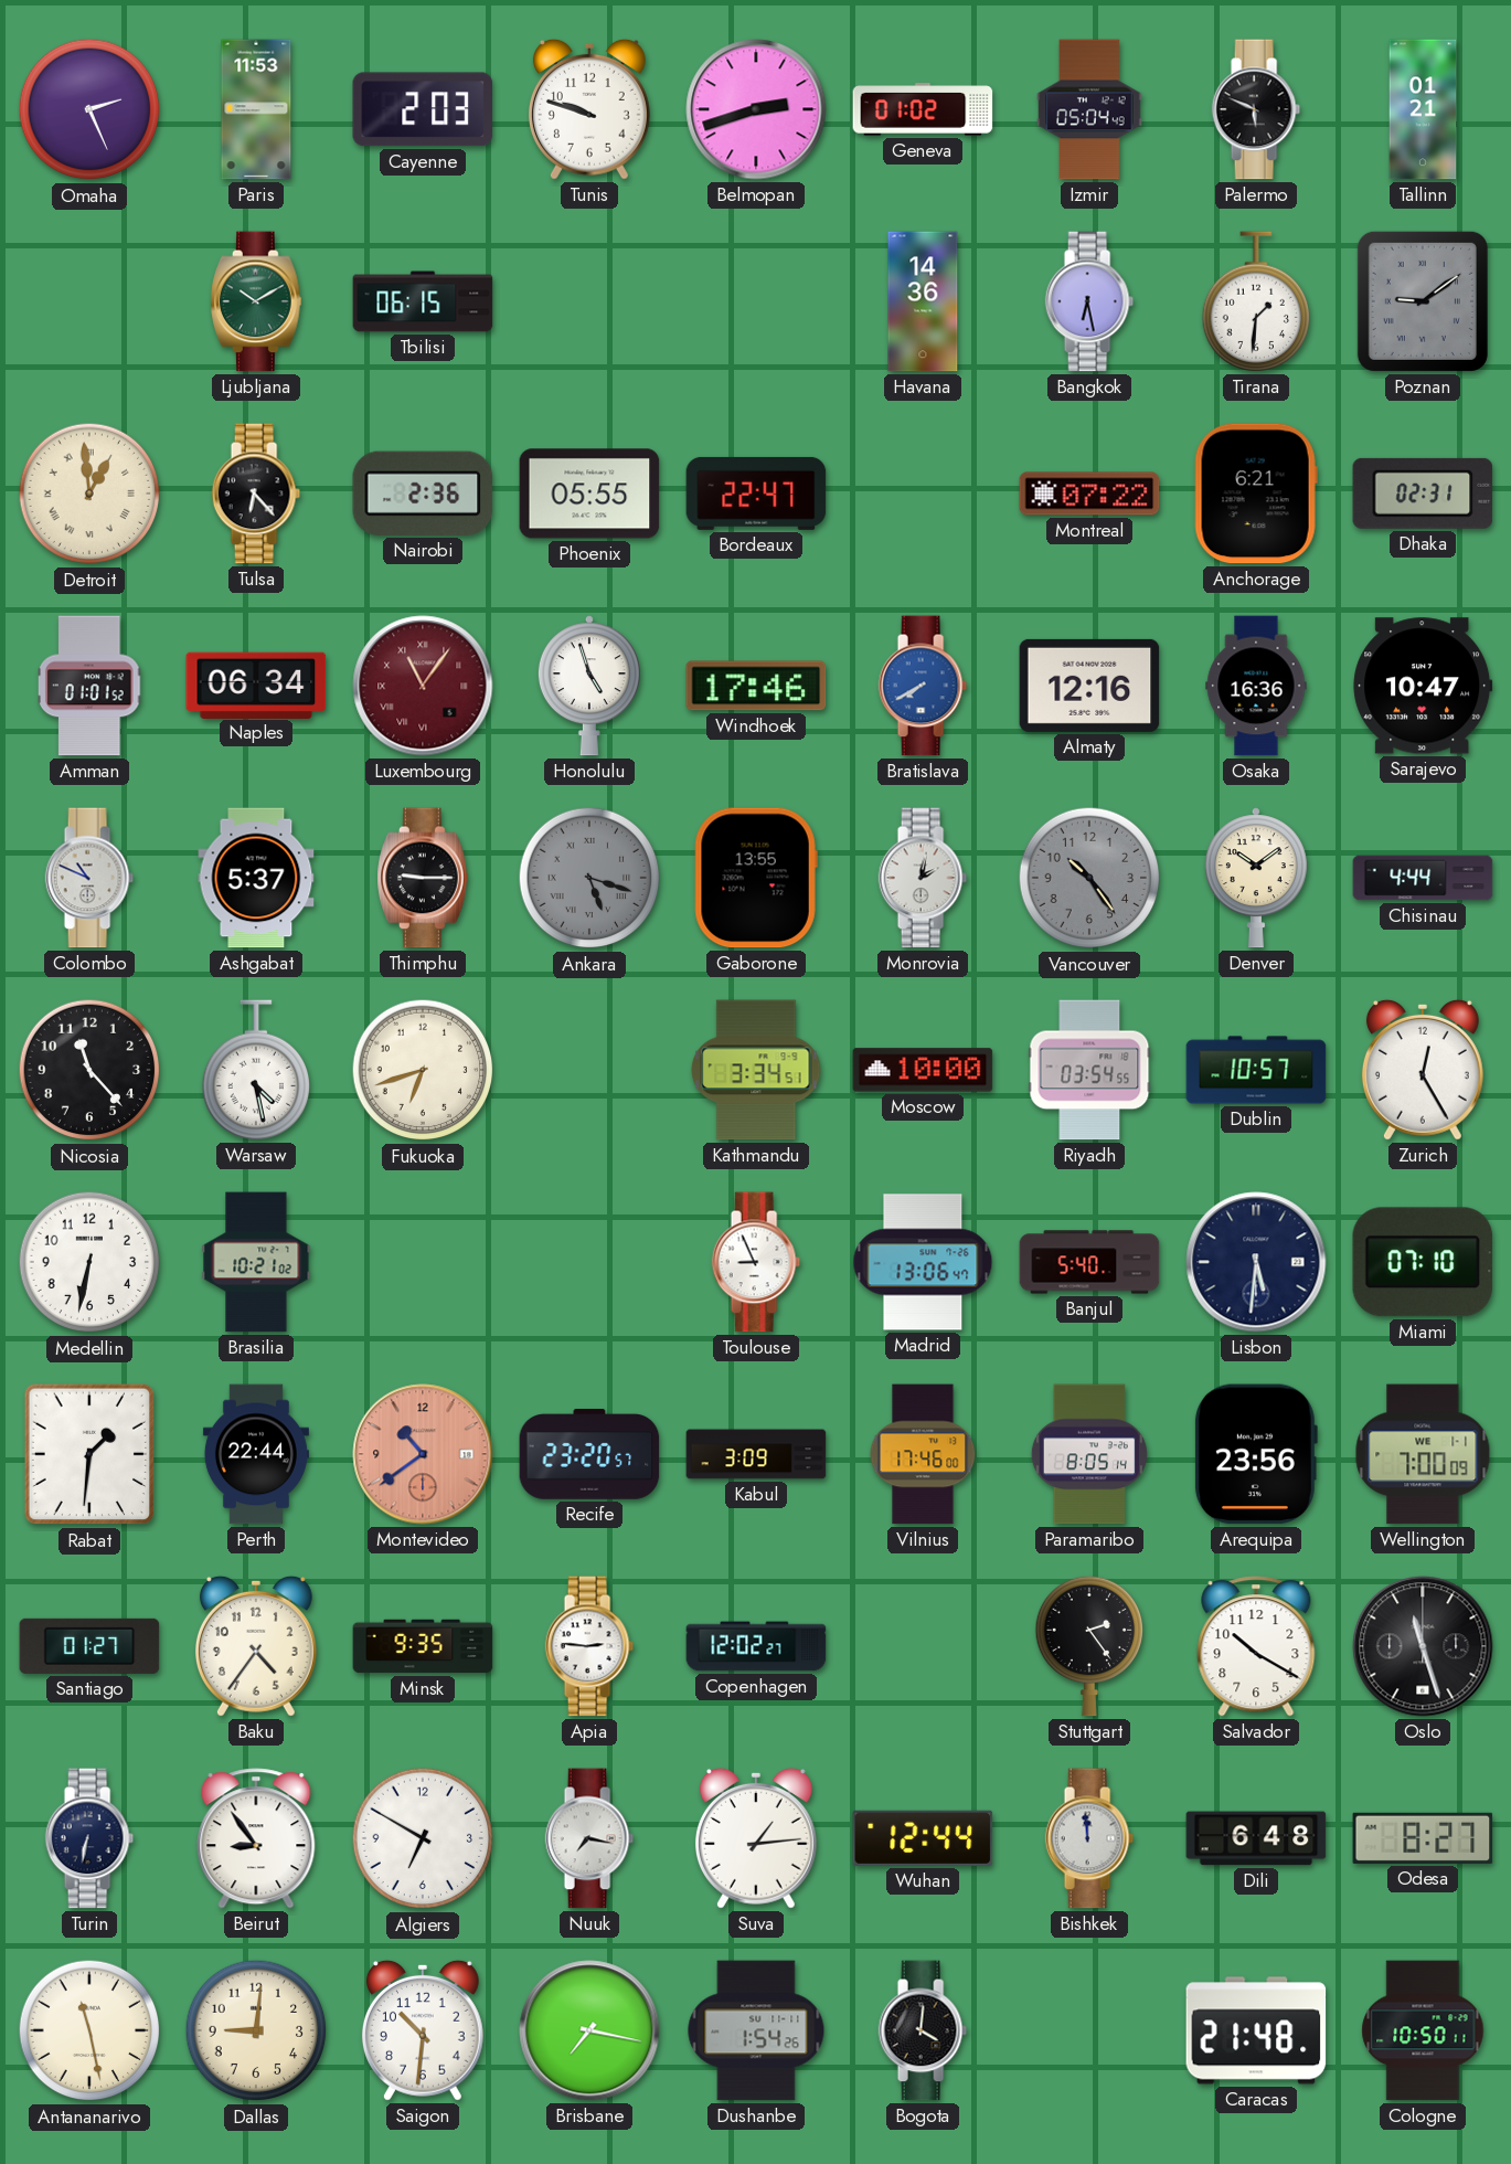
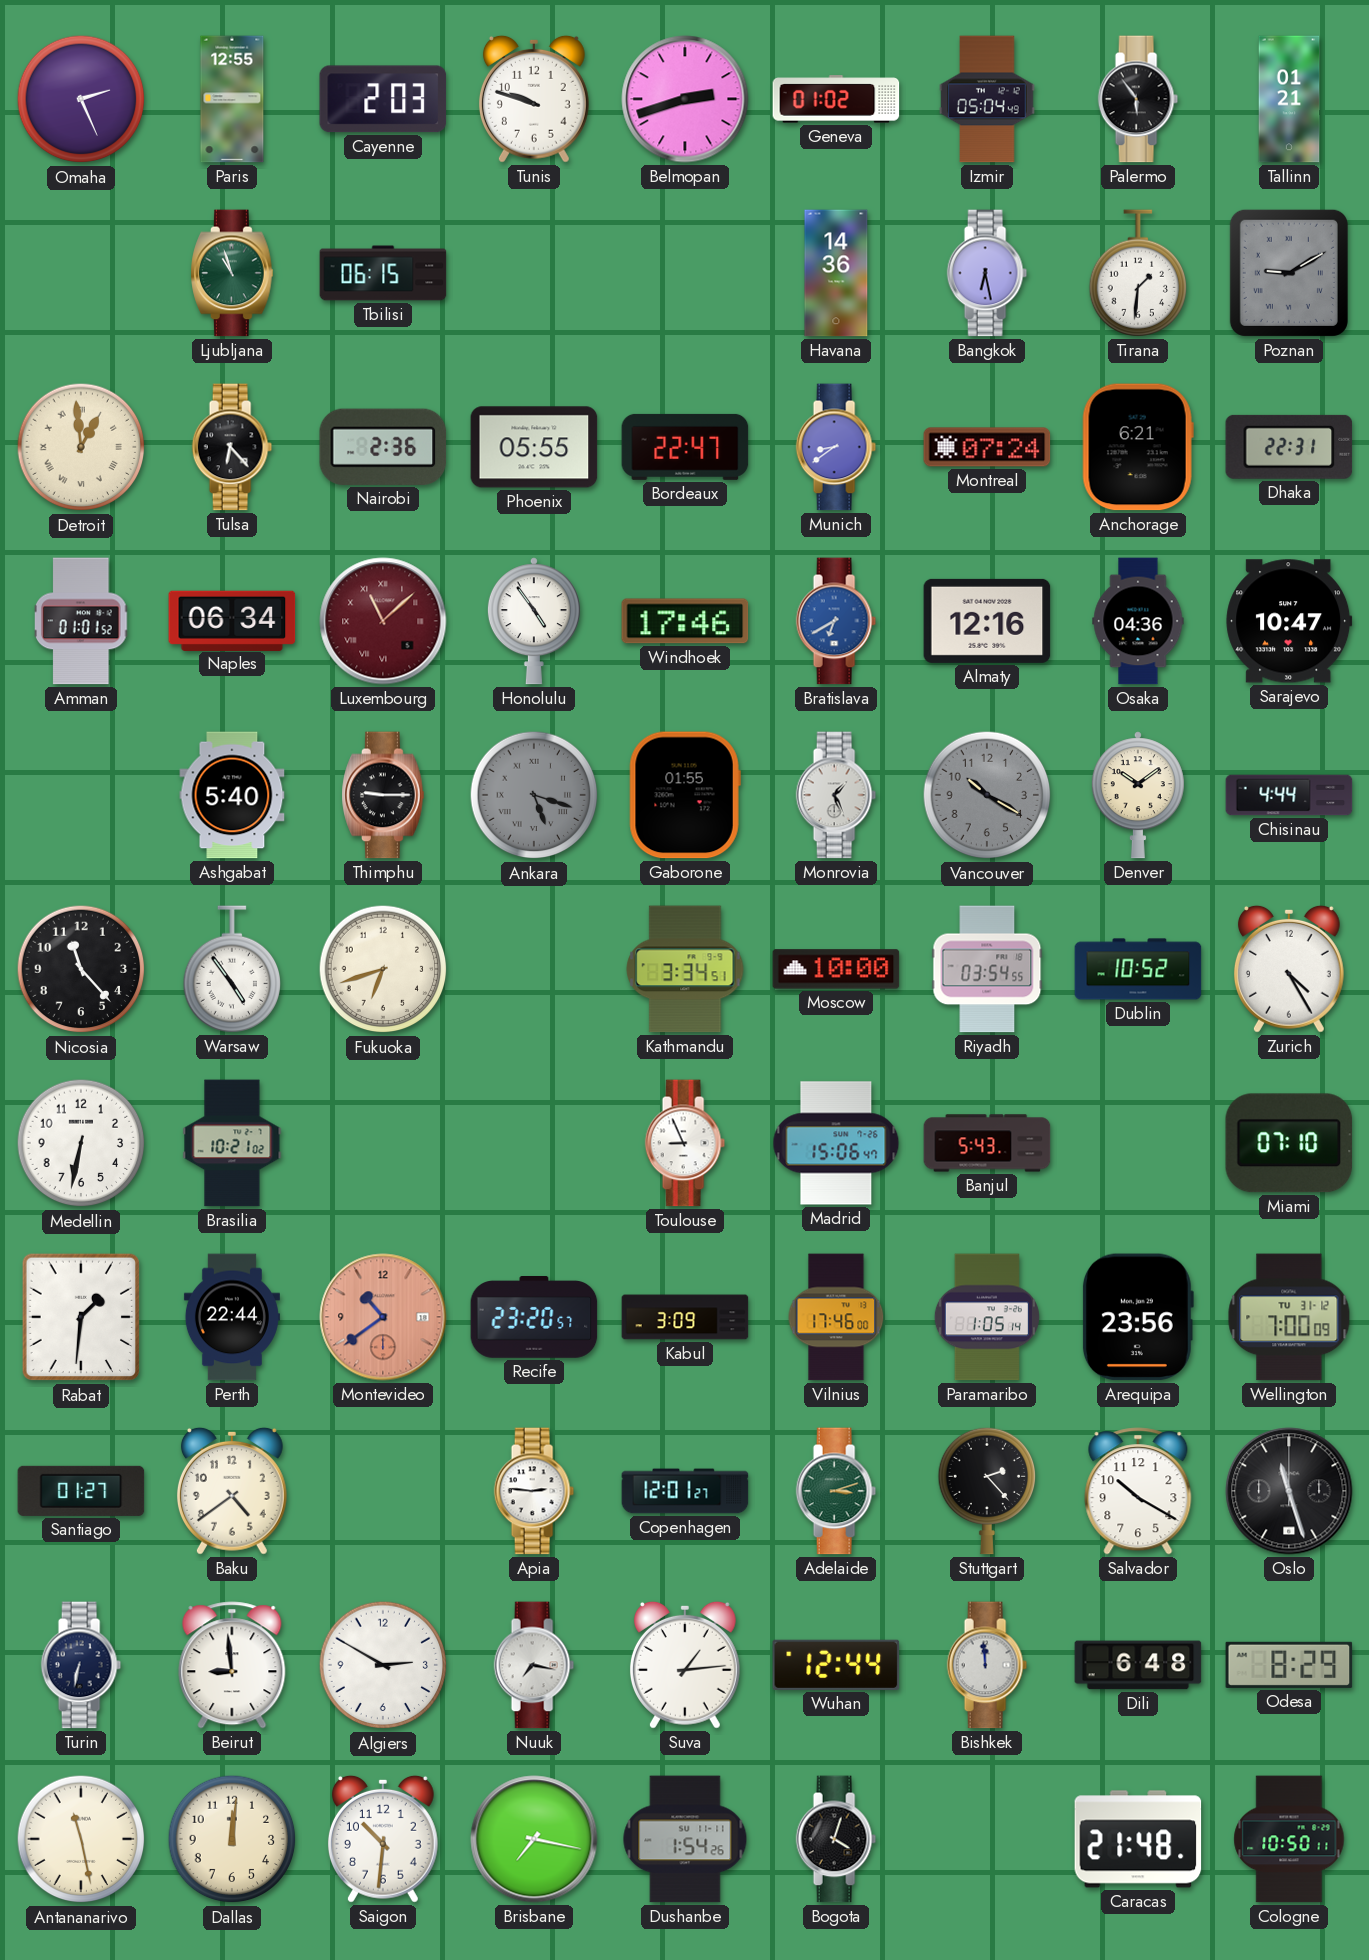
Paris: 11:53 -> 12:55
Palermo: 5:49 -> 5:54
Ljubljana: 10:10 -> 10:57
Poznan: 9:09 -> 9:10
Munich: none -> 8:39
Montreal: 07:22 -> 07:24
Dhaka: 02:31 -> 22:31
Luxembourg: 11:06 -> 11:08
Honolulu: 4:57 -> 4:54
Bratislava: 7:40 -> 6:40
Osaka: 16:36 -> 04:36
Colombo: 10:49 -> none
Ashgabat: 5:37 -> 5:40
Gaborone: 13:55 -> 01:55
Monrovia: 2:02 -> 1:26
Vancouver: 10:24 -> 10:20
Warsaw: 4:28 -> 4:54
Dublin: 10:57 -> 10:52
Zurich: 12:25 -> 4:25
Madrid: 13:06 -> 15:06
Banjul: 5:40 -> 5:43
Lisbon: 5:31 -> none
Paramaribo: 8:05 -> 1:05
Wellington date: WE 1-1 -> TU 31-12
Baku: 4:36 -> 4:39
Minsk: 9:35 -> none
Copenhagen: 12:02 -> 12:01
Adelaide: none -> 3:12
Stuttgart: 2:24 -> 2:23
Beirut: 8:54 -> 8:59
Algiers: 6:50 -> 2:50
Odesa: 8:27 -> 8:29
Dallas: 9:01 -> 12:01
Bogota: 4:01 -> 4:03
